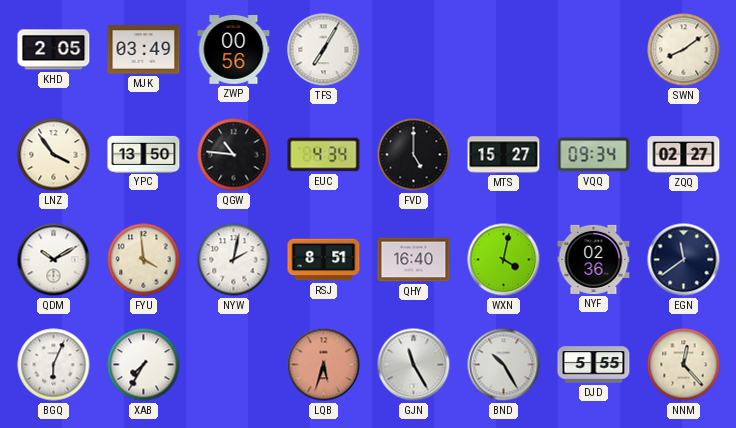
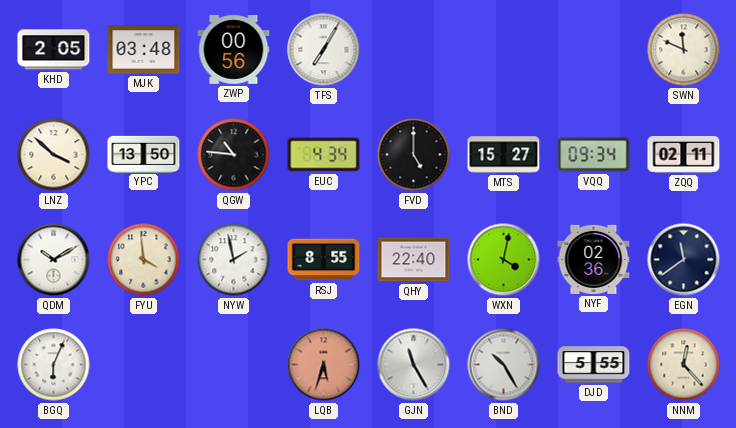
MJK: 03:49 -> 03:48
SWN: 8:09 -> 11:49
LNZ: 3:54 -> 3:52
ZQQ: 02:27 -> 02:11
NYW: 2:02 -> 1:58
RSJ: 8:51 -> 8:55
QHY: 16:40 -> 22:40
XAB: 7:35 -> none
